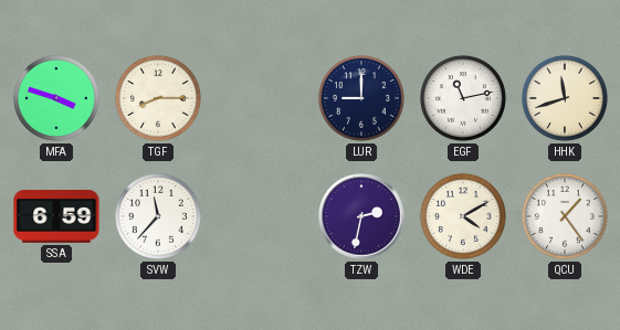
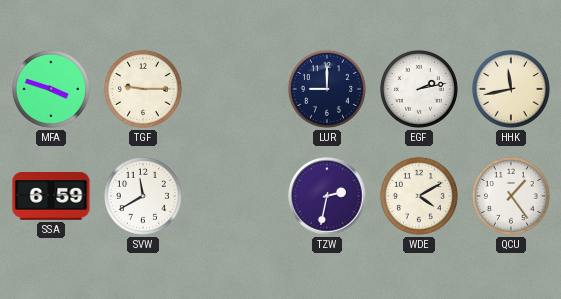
TGF: 8:15 -> 9:15
EGF: 11:13 -> 2:13
HHK: 11:42 -> 11:43
SVW: 11:37 -> 11:40
